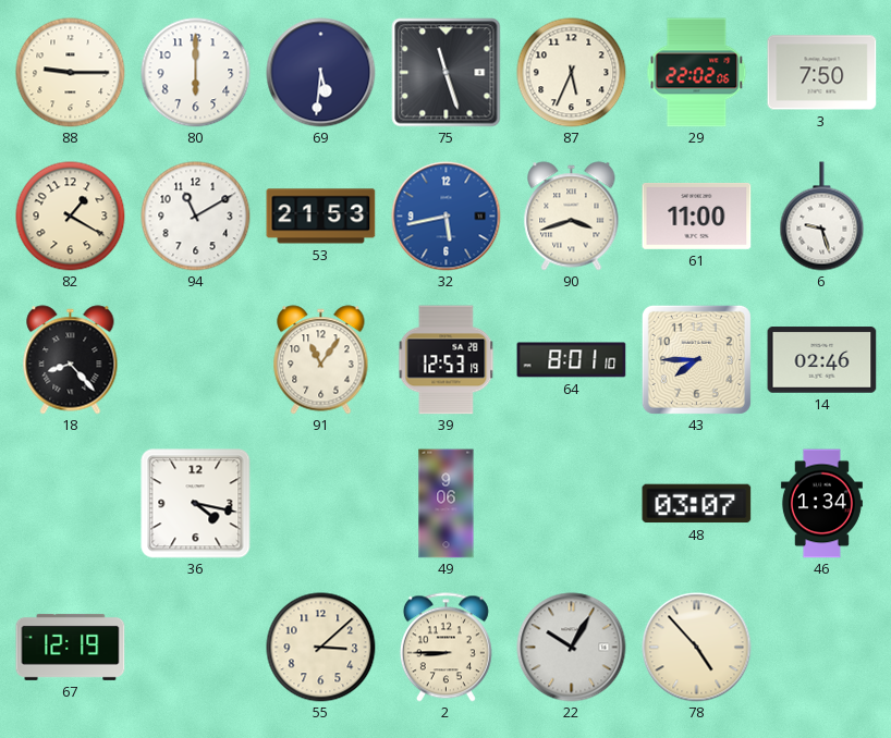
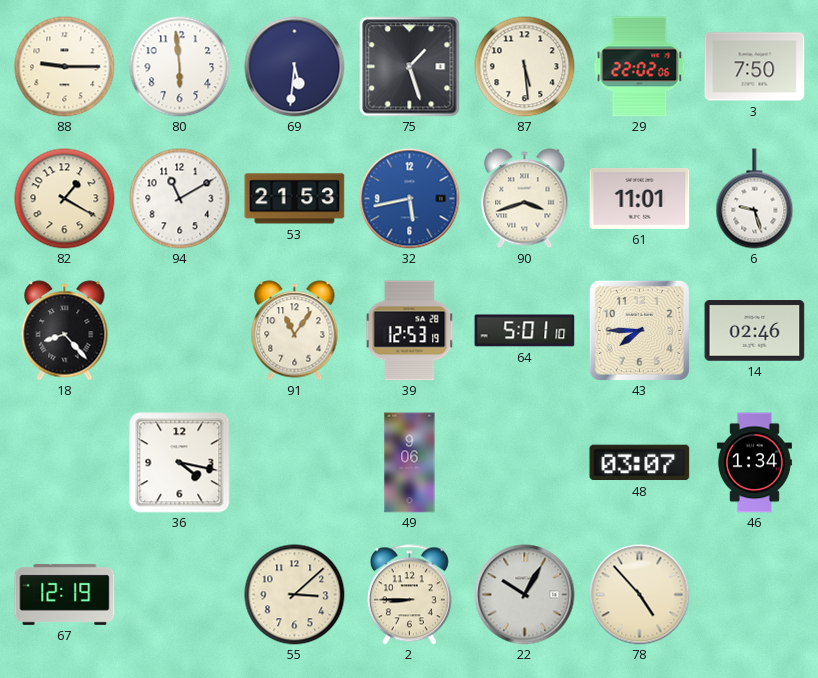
80: 6:00 -> 5:59
75: 11:27 -> 1:27
87: 5:34 -> 5:29
61: 11:00 -> 11:01
64: 8:01 -> 5:01
